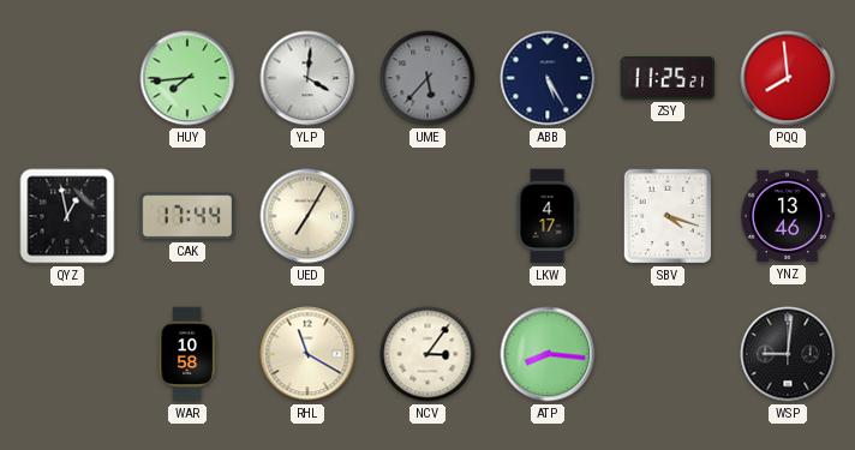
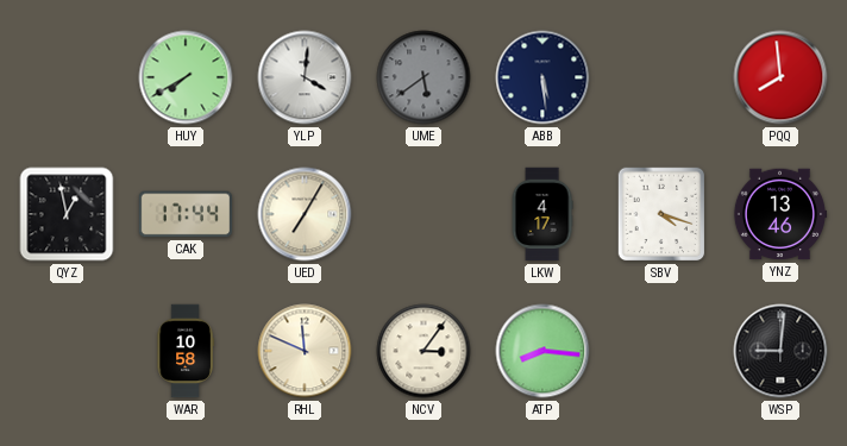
HUY: 7:44 -> 7:40
UME: 5:37 -> 5:39
ABB: 5:25 -> 5:29
ZSY: 11:25 -> none
RHL: 11:20 -> 11:49
